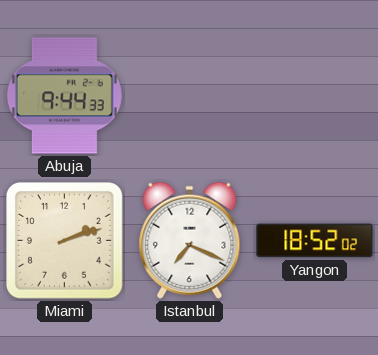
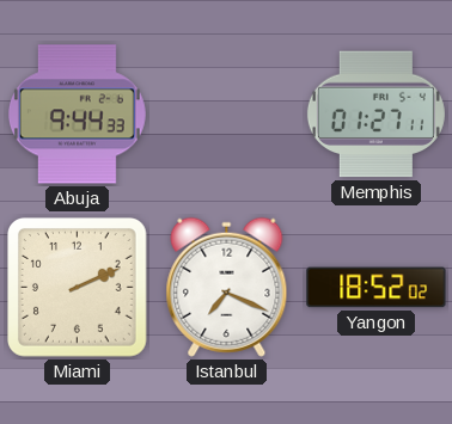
Memphis: none -> 01:27
Miami: 2:12 -> 2:11
